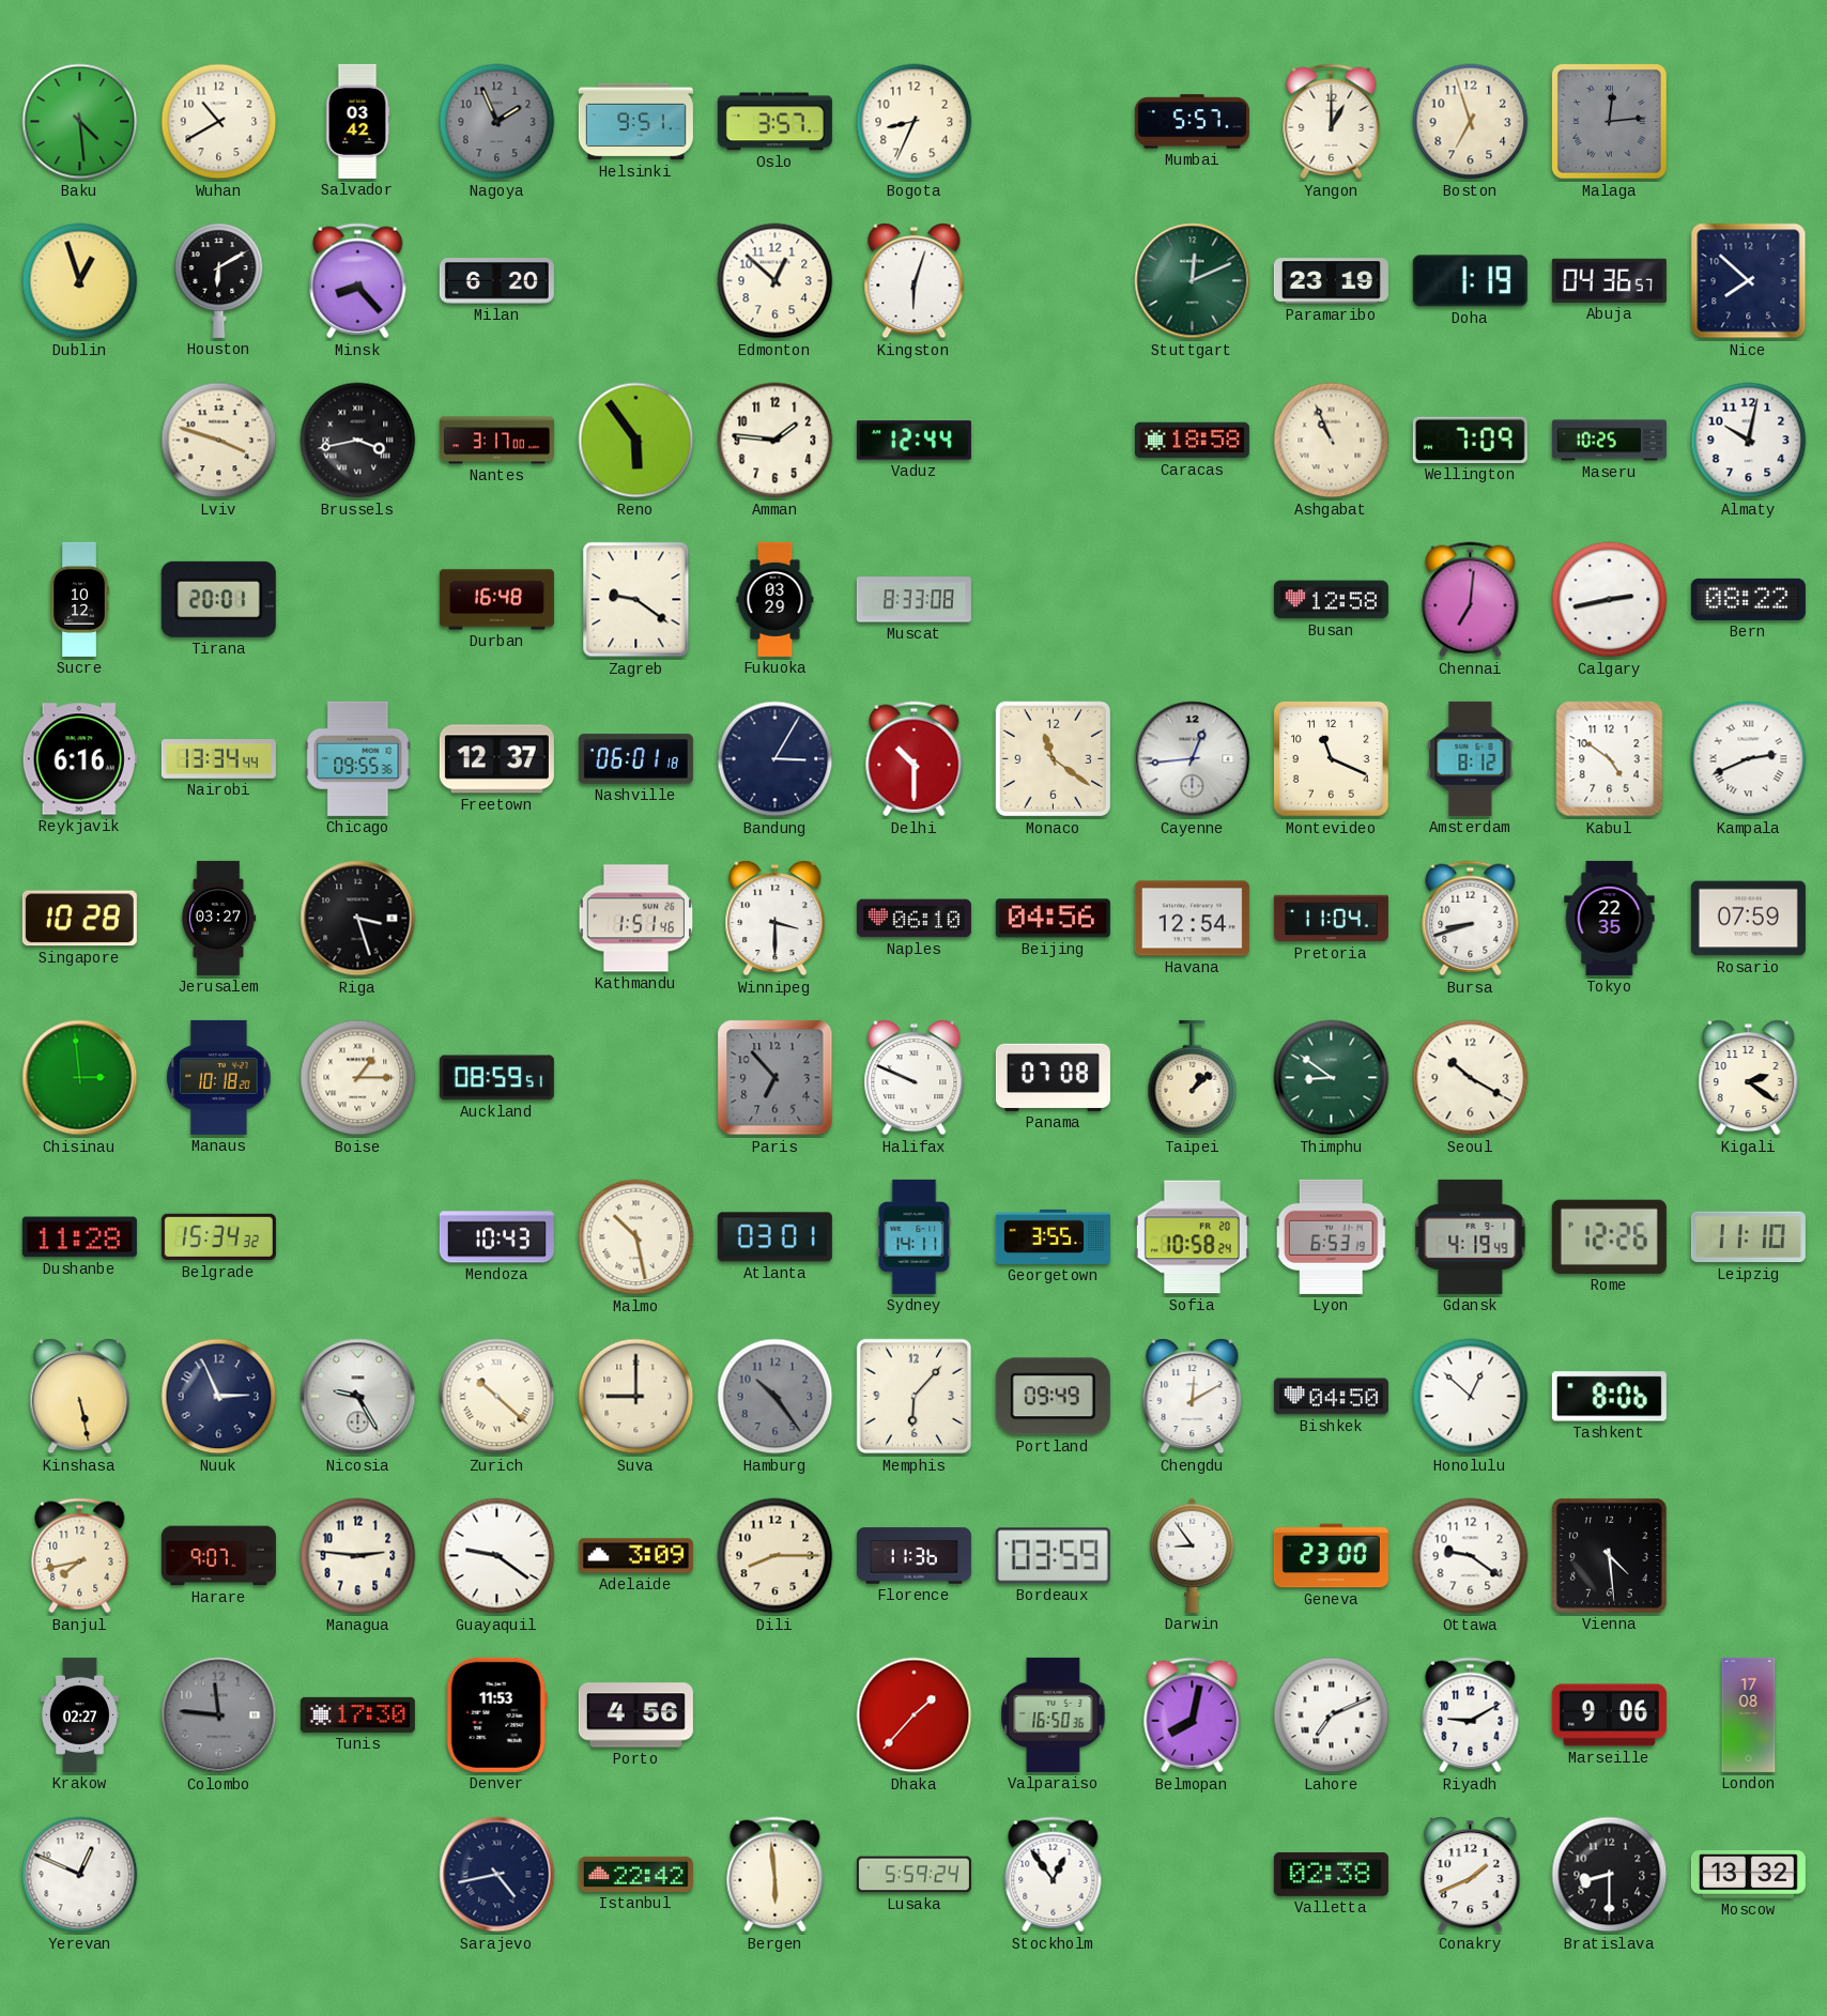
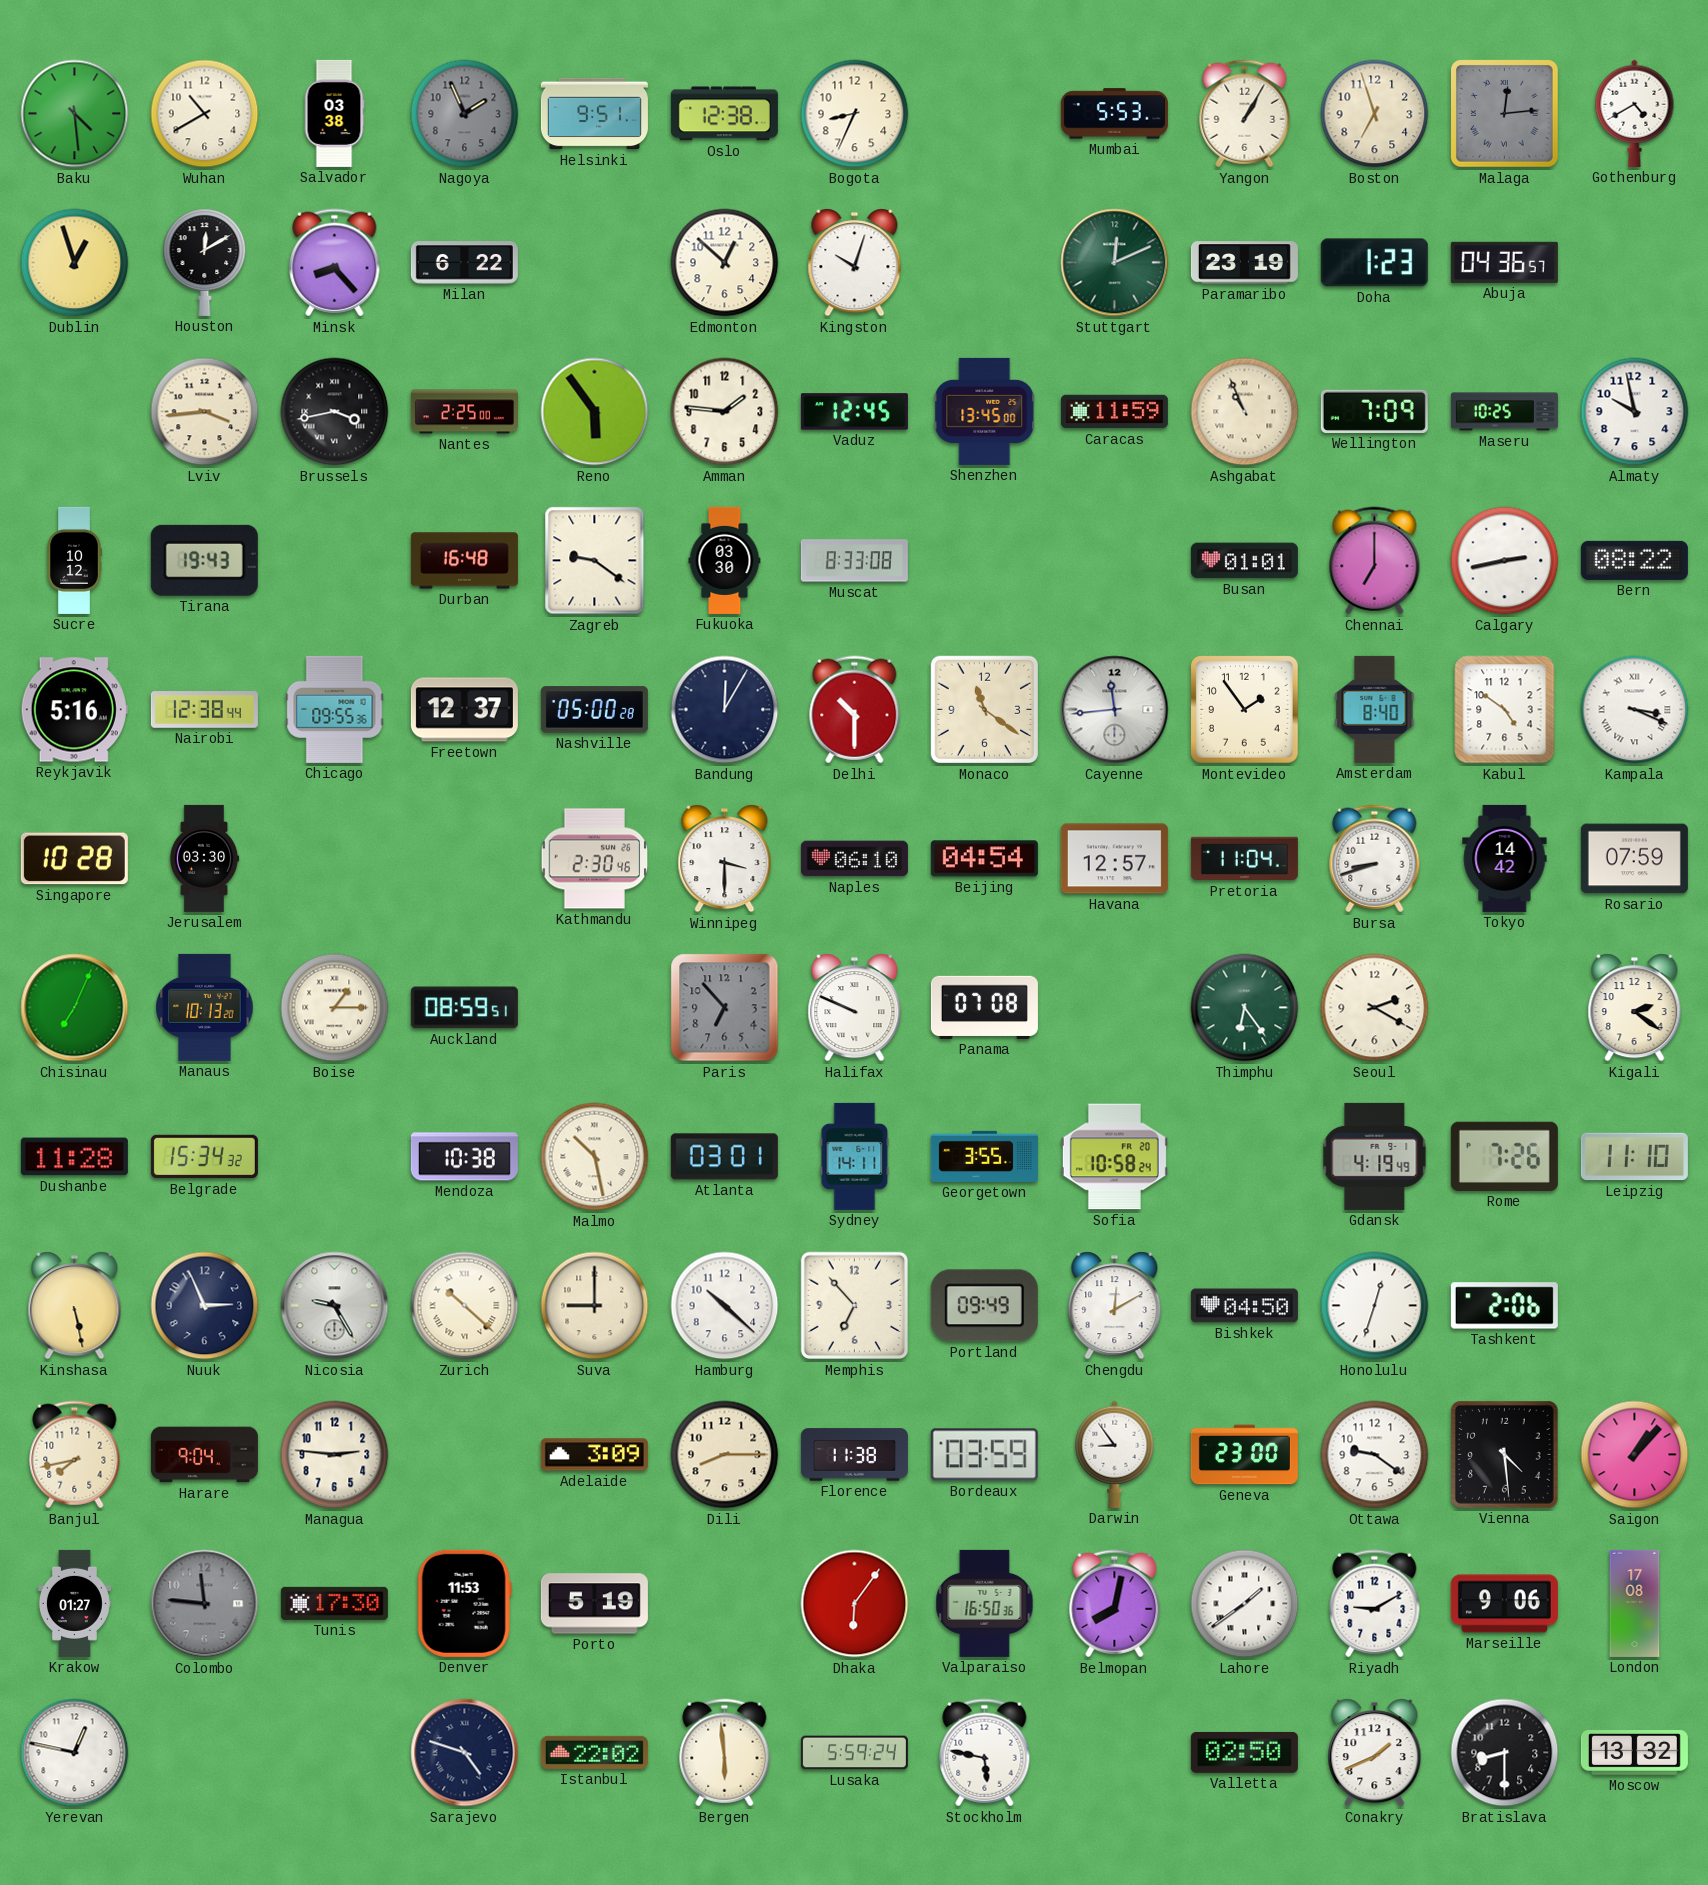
Salvador: 03:42 -> 03:38
Oslo: 3:57 -> 12:38
Mumbai: 5:57 -> 5:53
Yangon: 1:00 -> 1:05
Gothenburg: none -> 4:40
Houston: 6:10 -> 12:10
Milan: 6:20 -> 6:22
Kingston: 6:03 -> 10:03
Doha: 1:19 -> 1:23
Nice: 7:52 -> none
Lviv: 3:48 -> 3:44
Nantes: 3:17 -> 2:25
Vaduz: 12:44 -> 12:45
Shenzhen: none -> 13:45
Caracas: 18:58 -> 11:59
Almaty: 10:02 -> 9:58
Tirana: 20:01 -> 19:43
Fukuoka: 03:29 -> 03:30
Busan: 12:58 -> 01:01
Chennai: 7:01 -> 7:00
Reykjavik: 6:16 -> 5:16
Nairobi: 13:34 -> 12:38
Nashville: 06:01 -> 05:00
Bandung: 3:05 -> 12:05
Cayenne: 12:44 -> 11:44
Montevideo: 11:19 -> 1:54
Amsterdam: 8:12 -> 8:40
Kampala: 2:41 -> 3:19
Jerusalem: 03:27 -> 03:30
Riga: 3:27 -> none
Kathmandu: 1:51 -> 2:30
Beijing: 04:56 -> 04:54
Havana: 12:54 -> 12:57
Tokyo: 22:35 -> 14:42
Chisinau: 2:59 -> 7:04
Manaus: 10:18 -> 10:13
Taipei: 1:08 -> none
Thimphu: 8:51 -> 6:24
Seoul: 10:20 -> 2:20
Mendoza: 10:43 -> 10:38
Lyon: 6:53 -> none
Rome: 12:26 -> 7:26
Hamburg: 10:24 -> 10:22
Hamburg dial: grey -> white
Memphis: 6:07 -> 6:53
Honolulu: 12:52 -> 12:33
Tashkent: 8:06 -> 2:06
Harare: 9:07 -> 9:04
Guayaquil: 9:21 -> none
Florence: 11:36 -> 11:38
Saigon: none -> 1:07
Krakow: 02:27 -> 01:27
Porto: 4:56 -> 5:19
Dhaka: 1:37 -> 6:06
Lahore: 7:11 -> 1:39
Yerevan: 12:49 -> 12:47
Sarajevo: 4:43 -> 4:48
Istanbul: 22:42 -> 22:02
Stockholm: 12:54 -> 5:47
Valletta: 02:38 -> 02:50
